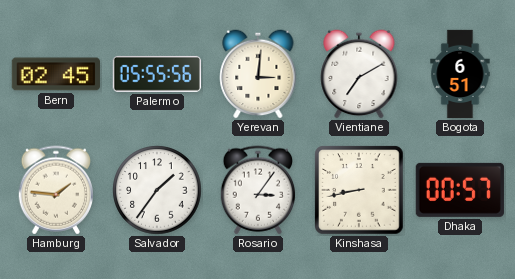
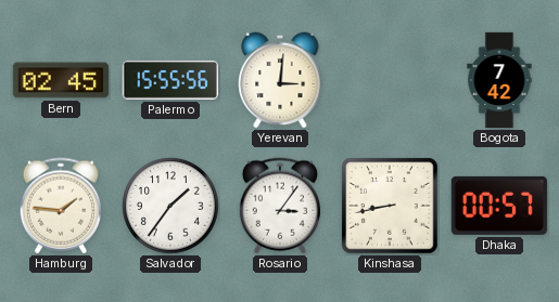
Palermo: 05:55 -> 15:55
Vientiane: 7:10 -> none
Bogota: 6:51 -> 7:42
